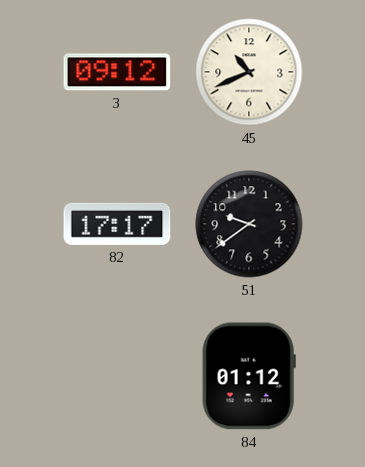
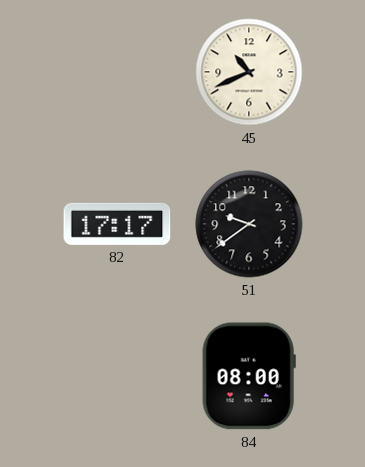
3: 09:12 -> none
84: 01:12 -> 08:00
